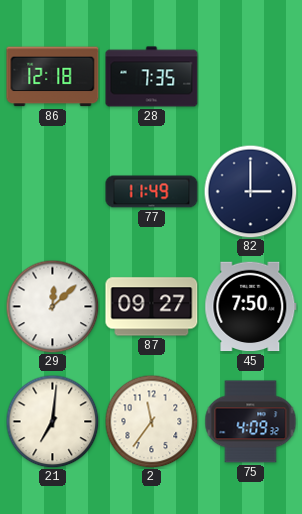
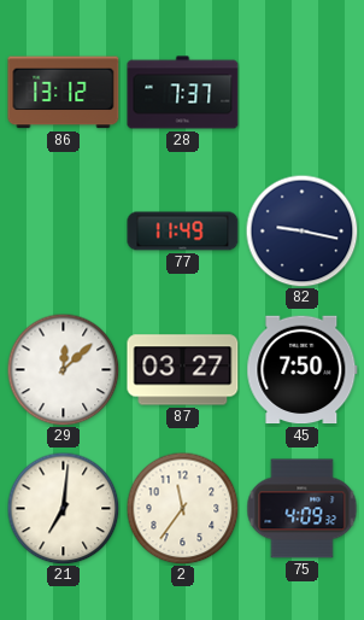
86: 12:18 -> 13:12
28: 7:35 -> 7:37
82: 3:00 -> 9:17
87: 09:27 -> 03:27
